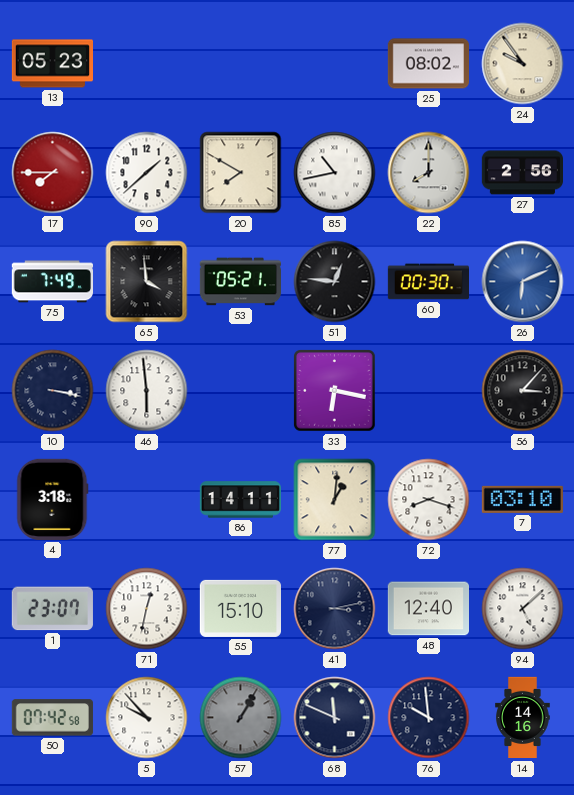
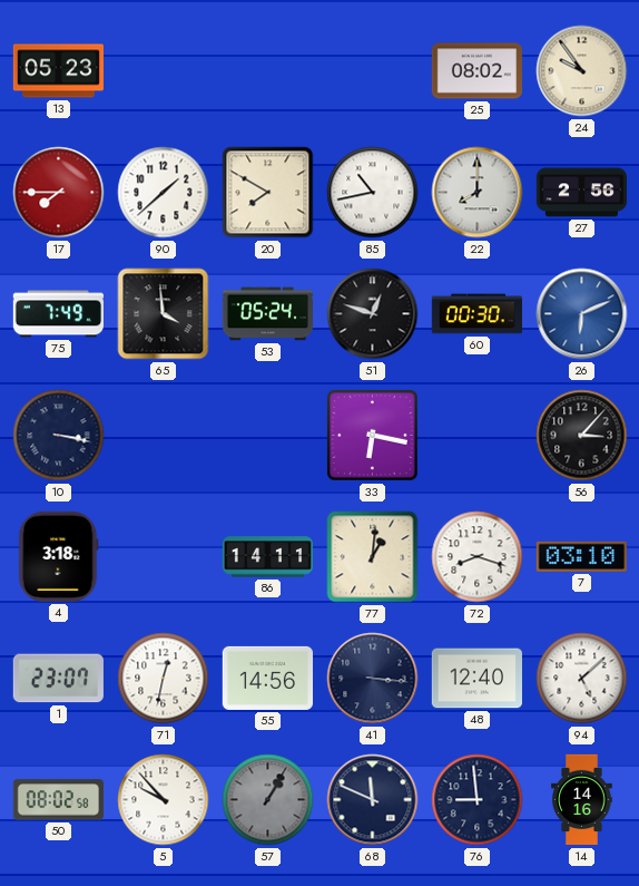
53: 05:21 -> 05:24
51: 12:46 -> 12:48
46: 5:59 -> none
55: 15:10 -> 14:56
41: 3:13 -> 3:16
50: 07:42 -> 08:02
76: 9:59 -> 8:59
